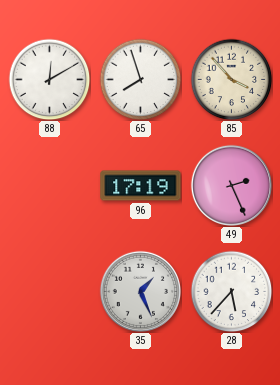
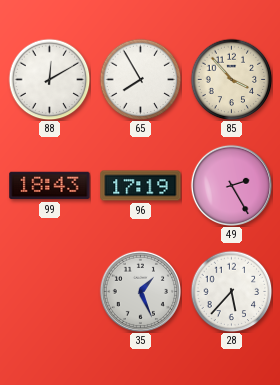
65: 7:57 -> 7:55
99: none -> 18:43
49: 2:26 -> 2:25
